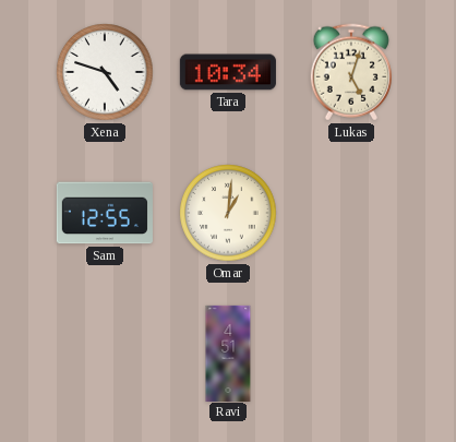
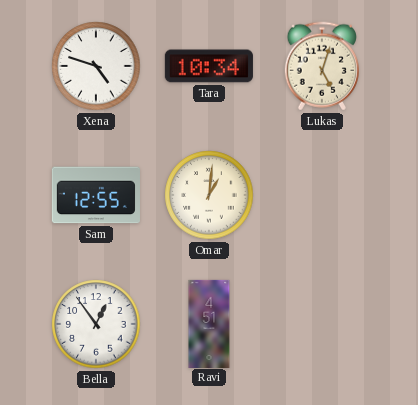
Bella: none -> 12:54
